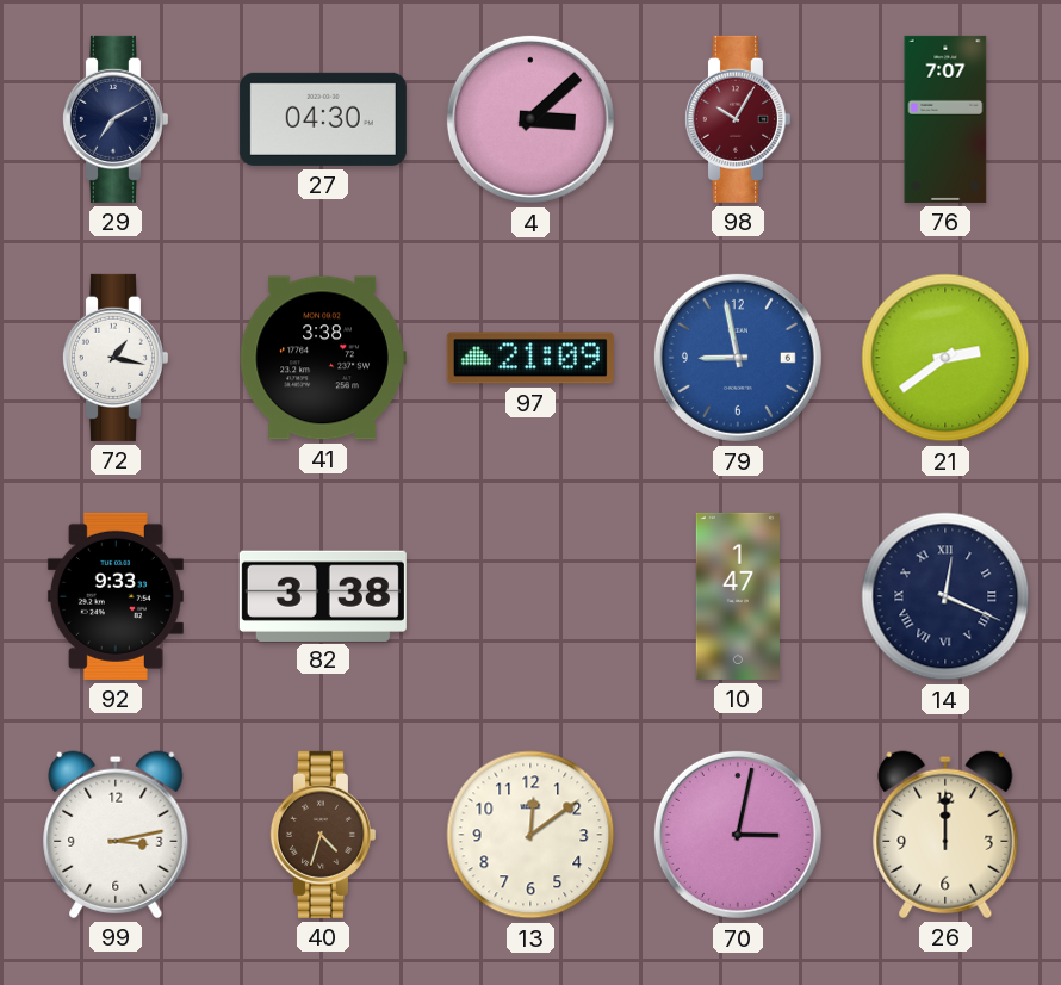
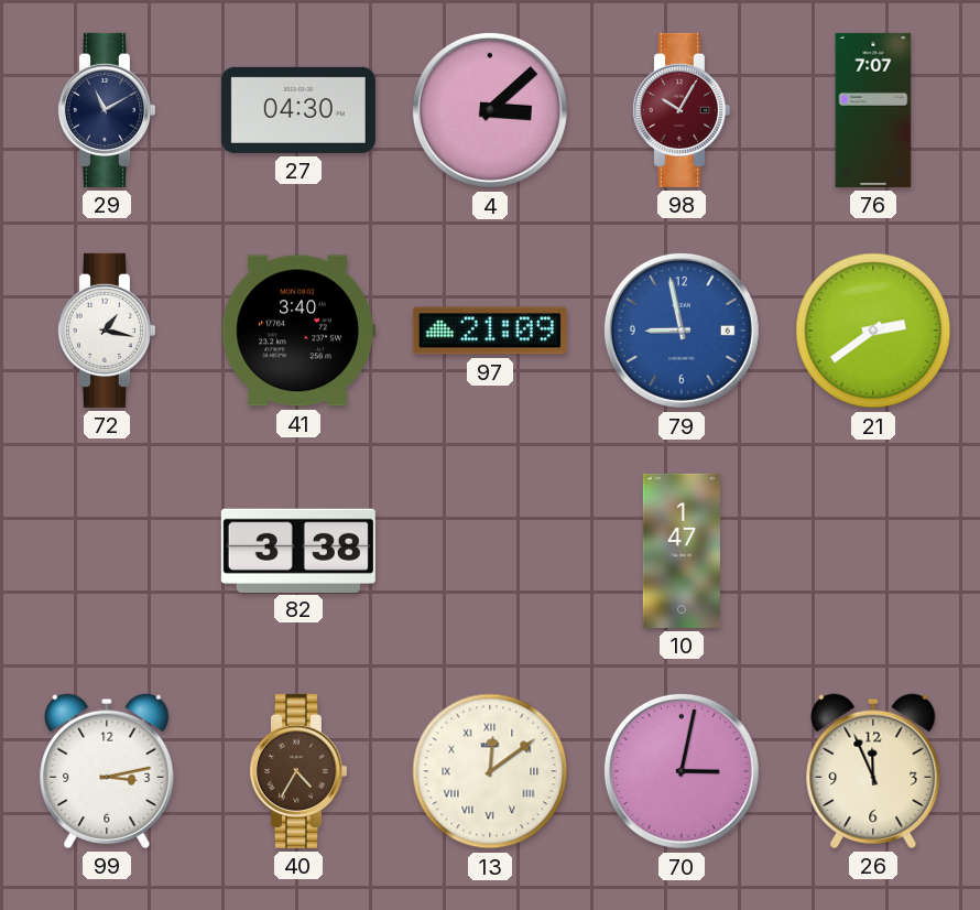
29: 7:10 -> 11:10
41: 3:38 -> 3:40
92: 9:33 -> none
14: 12:19 -> none
40: 4:33 -> 4:35
13 numerals: Arabic -> Roman
26: 12:00 -> 11:56
